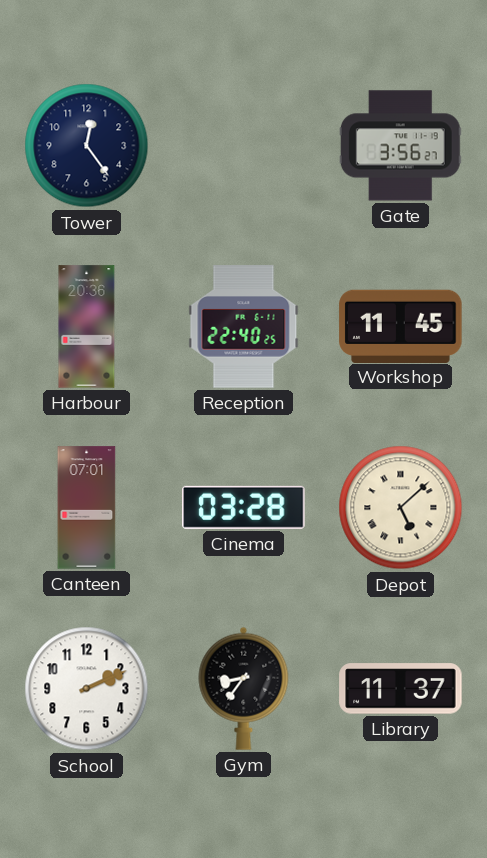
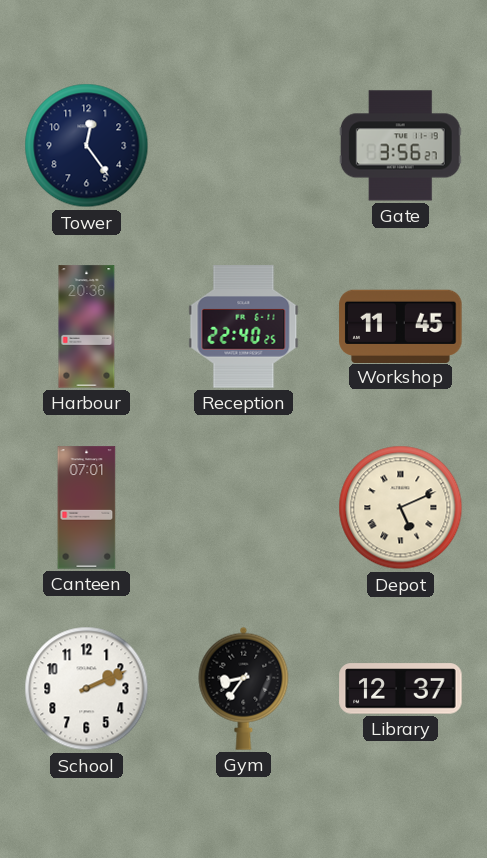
Cinema: 03:28 -> none
Depot: 5:08 -> 5:11
Library: 11:37 -> 12:37
